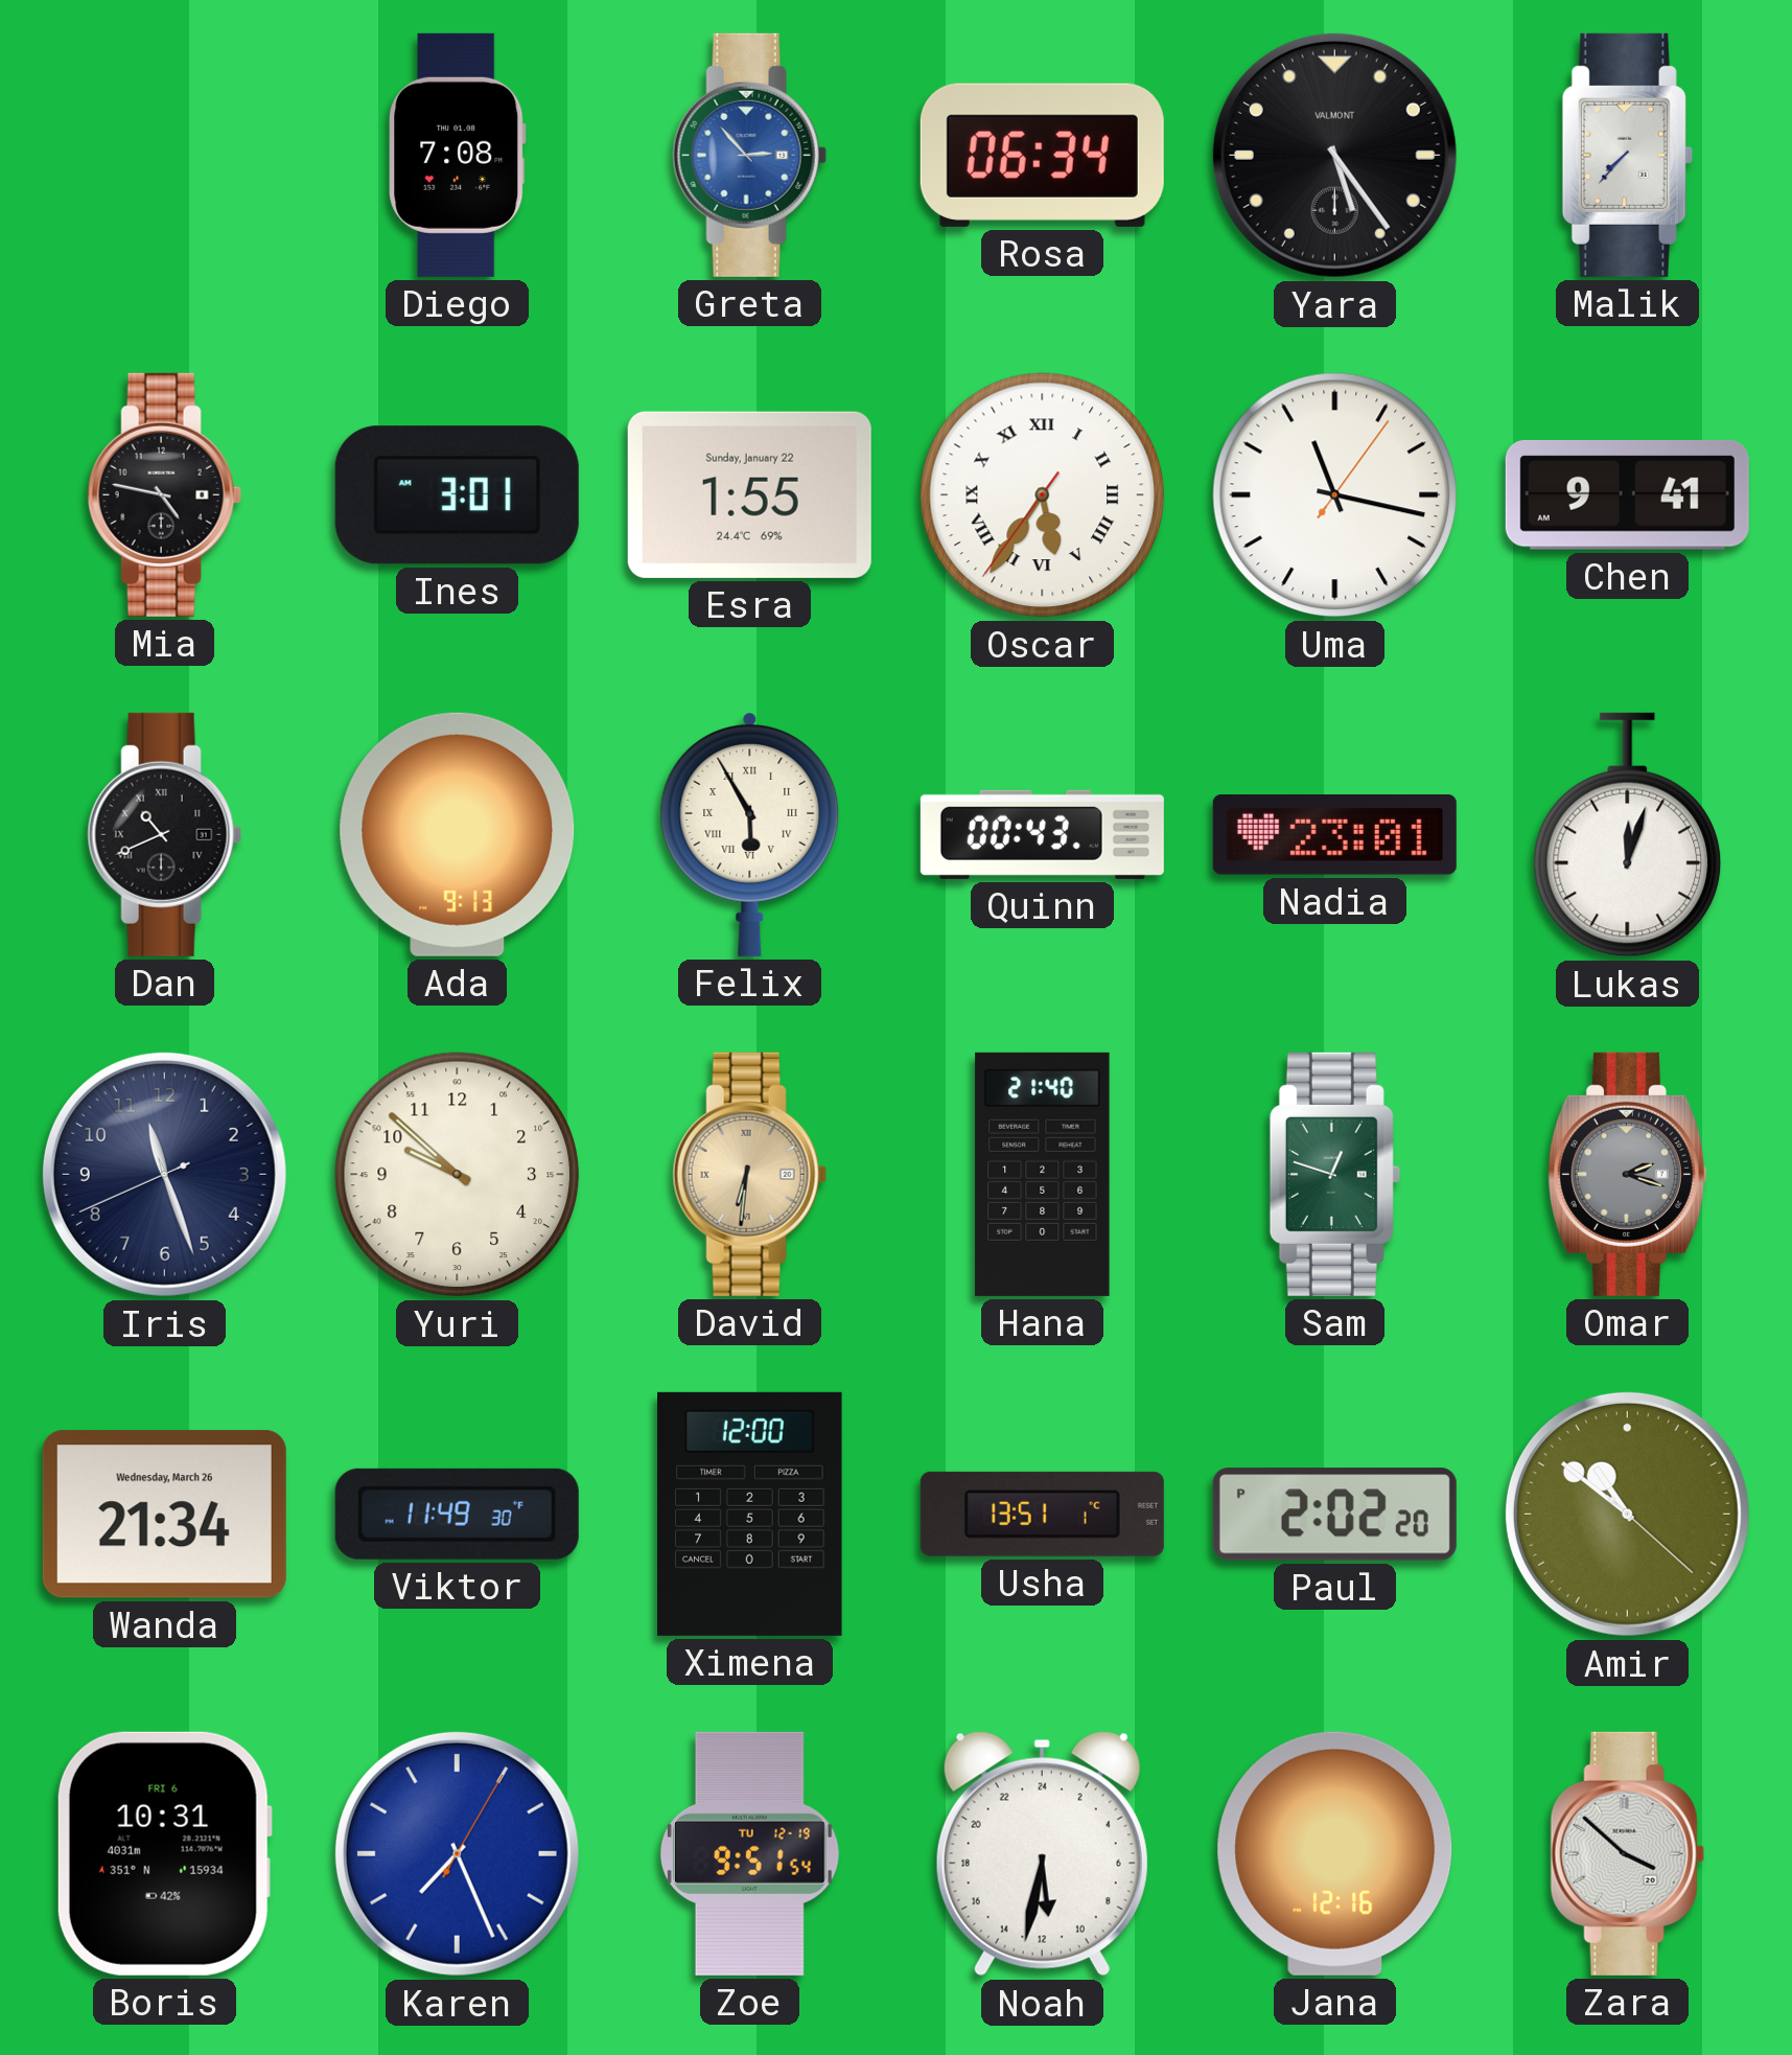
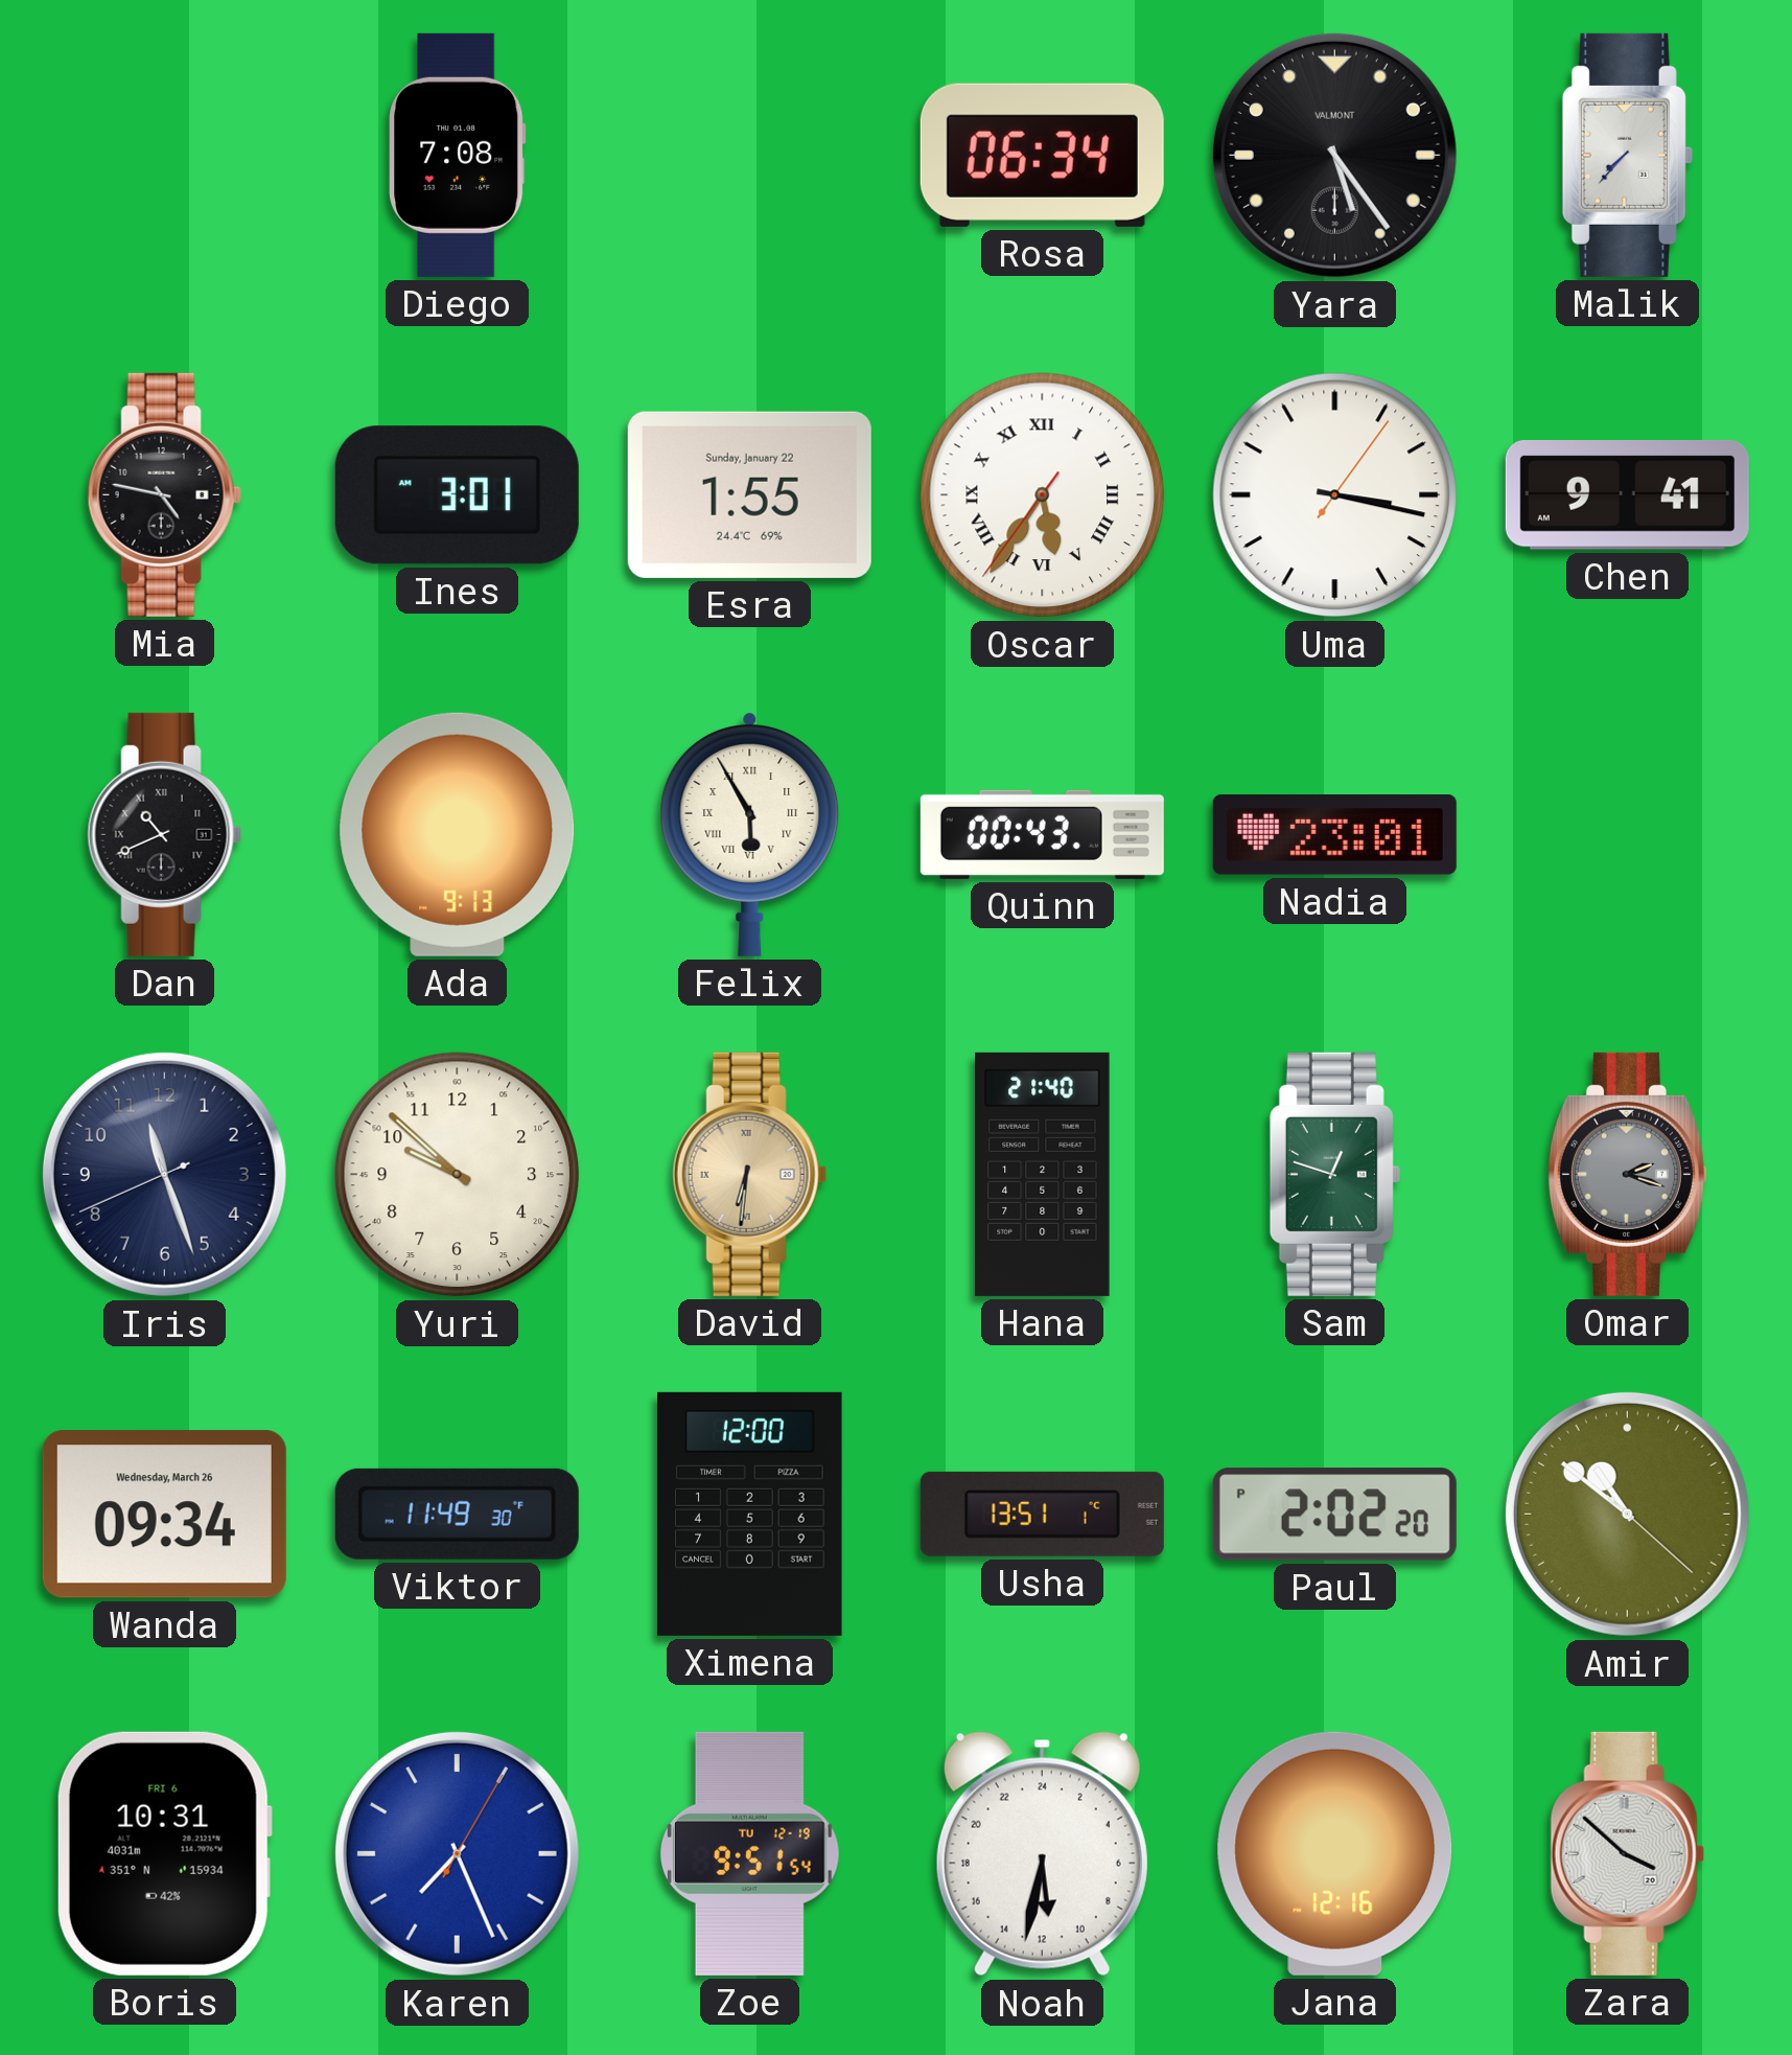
Greta: 2:53 -> none
Uma: 11:17 -> 3:17
Lukas: 12:03 -> none
Wanda: 21:34 -> 09:34
